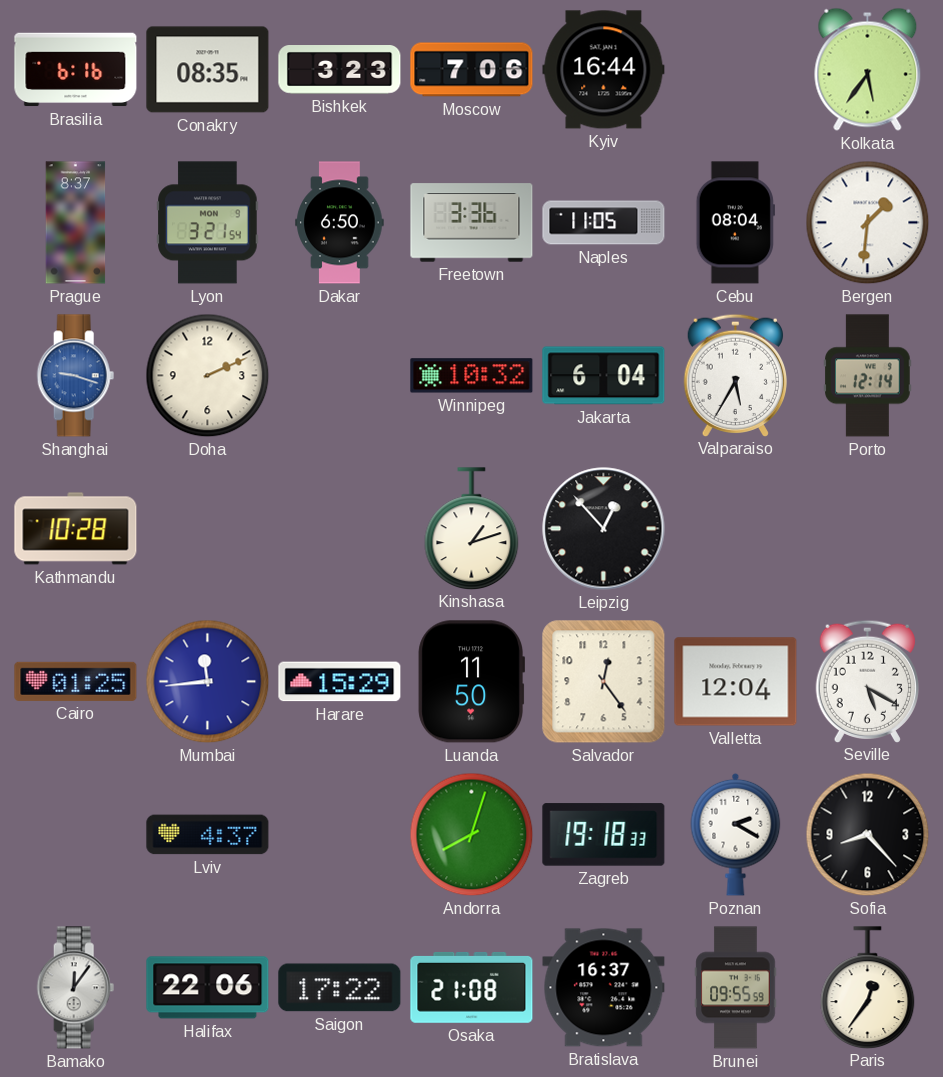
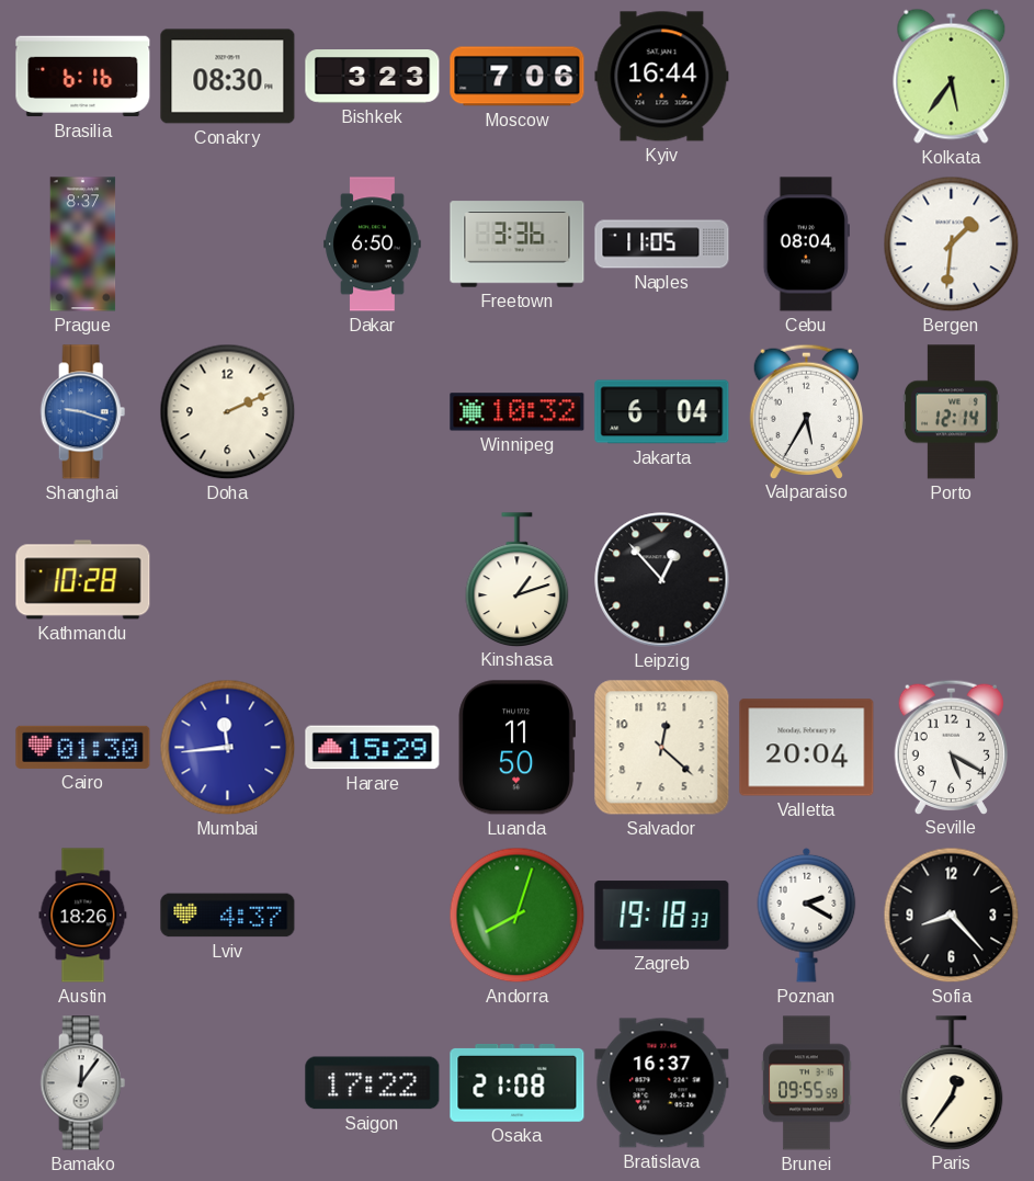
Conakry: 08:35 -> 08:30
Lyon: 3:21 -> none
Cairo: 01:25 -> 01:30
Salvador: 12:24 -> 12:22
Valletta: 12:04 -> 20:04
Austin: none -> 18:26
Halifax: 22:06 -> none
